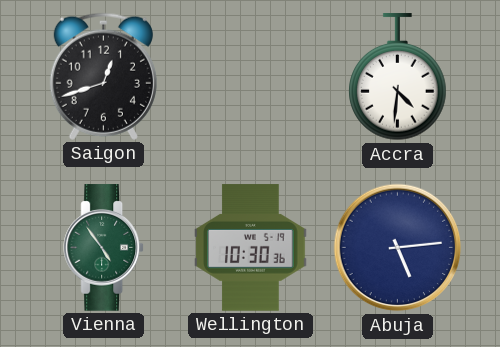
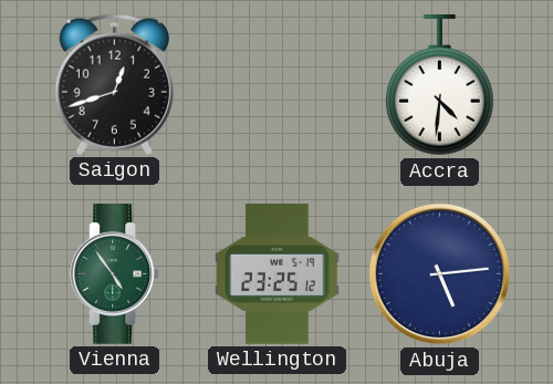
Wellington: 10:30 -> 23:25
